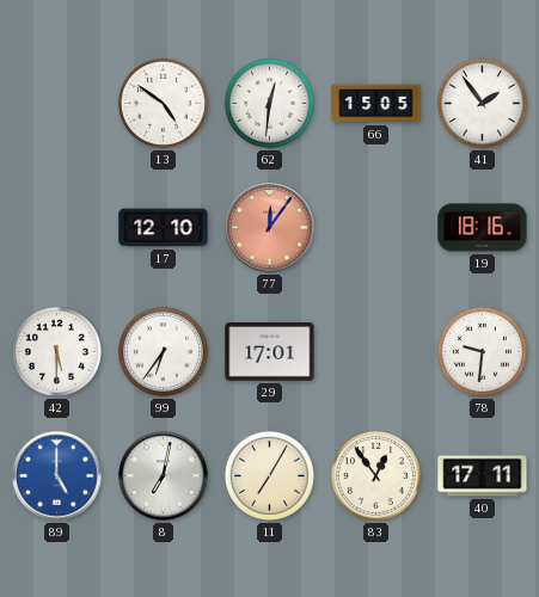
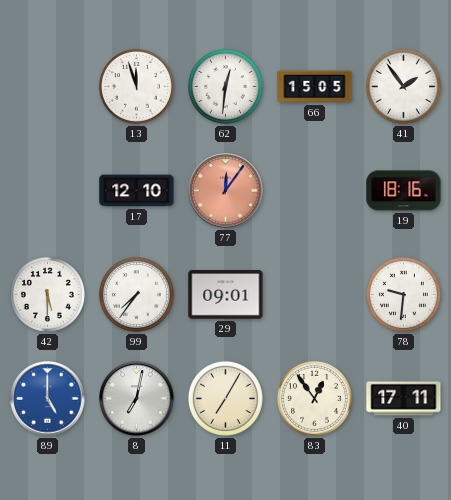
13: 4:51 -> 11:57
99: 6:36 -> 7:36
29: 17:01 -> 09:01
